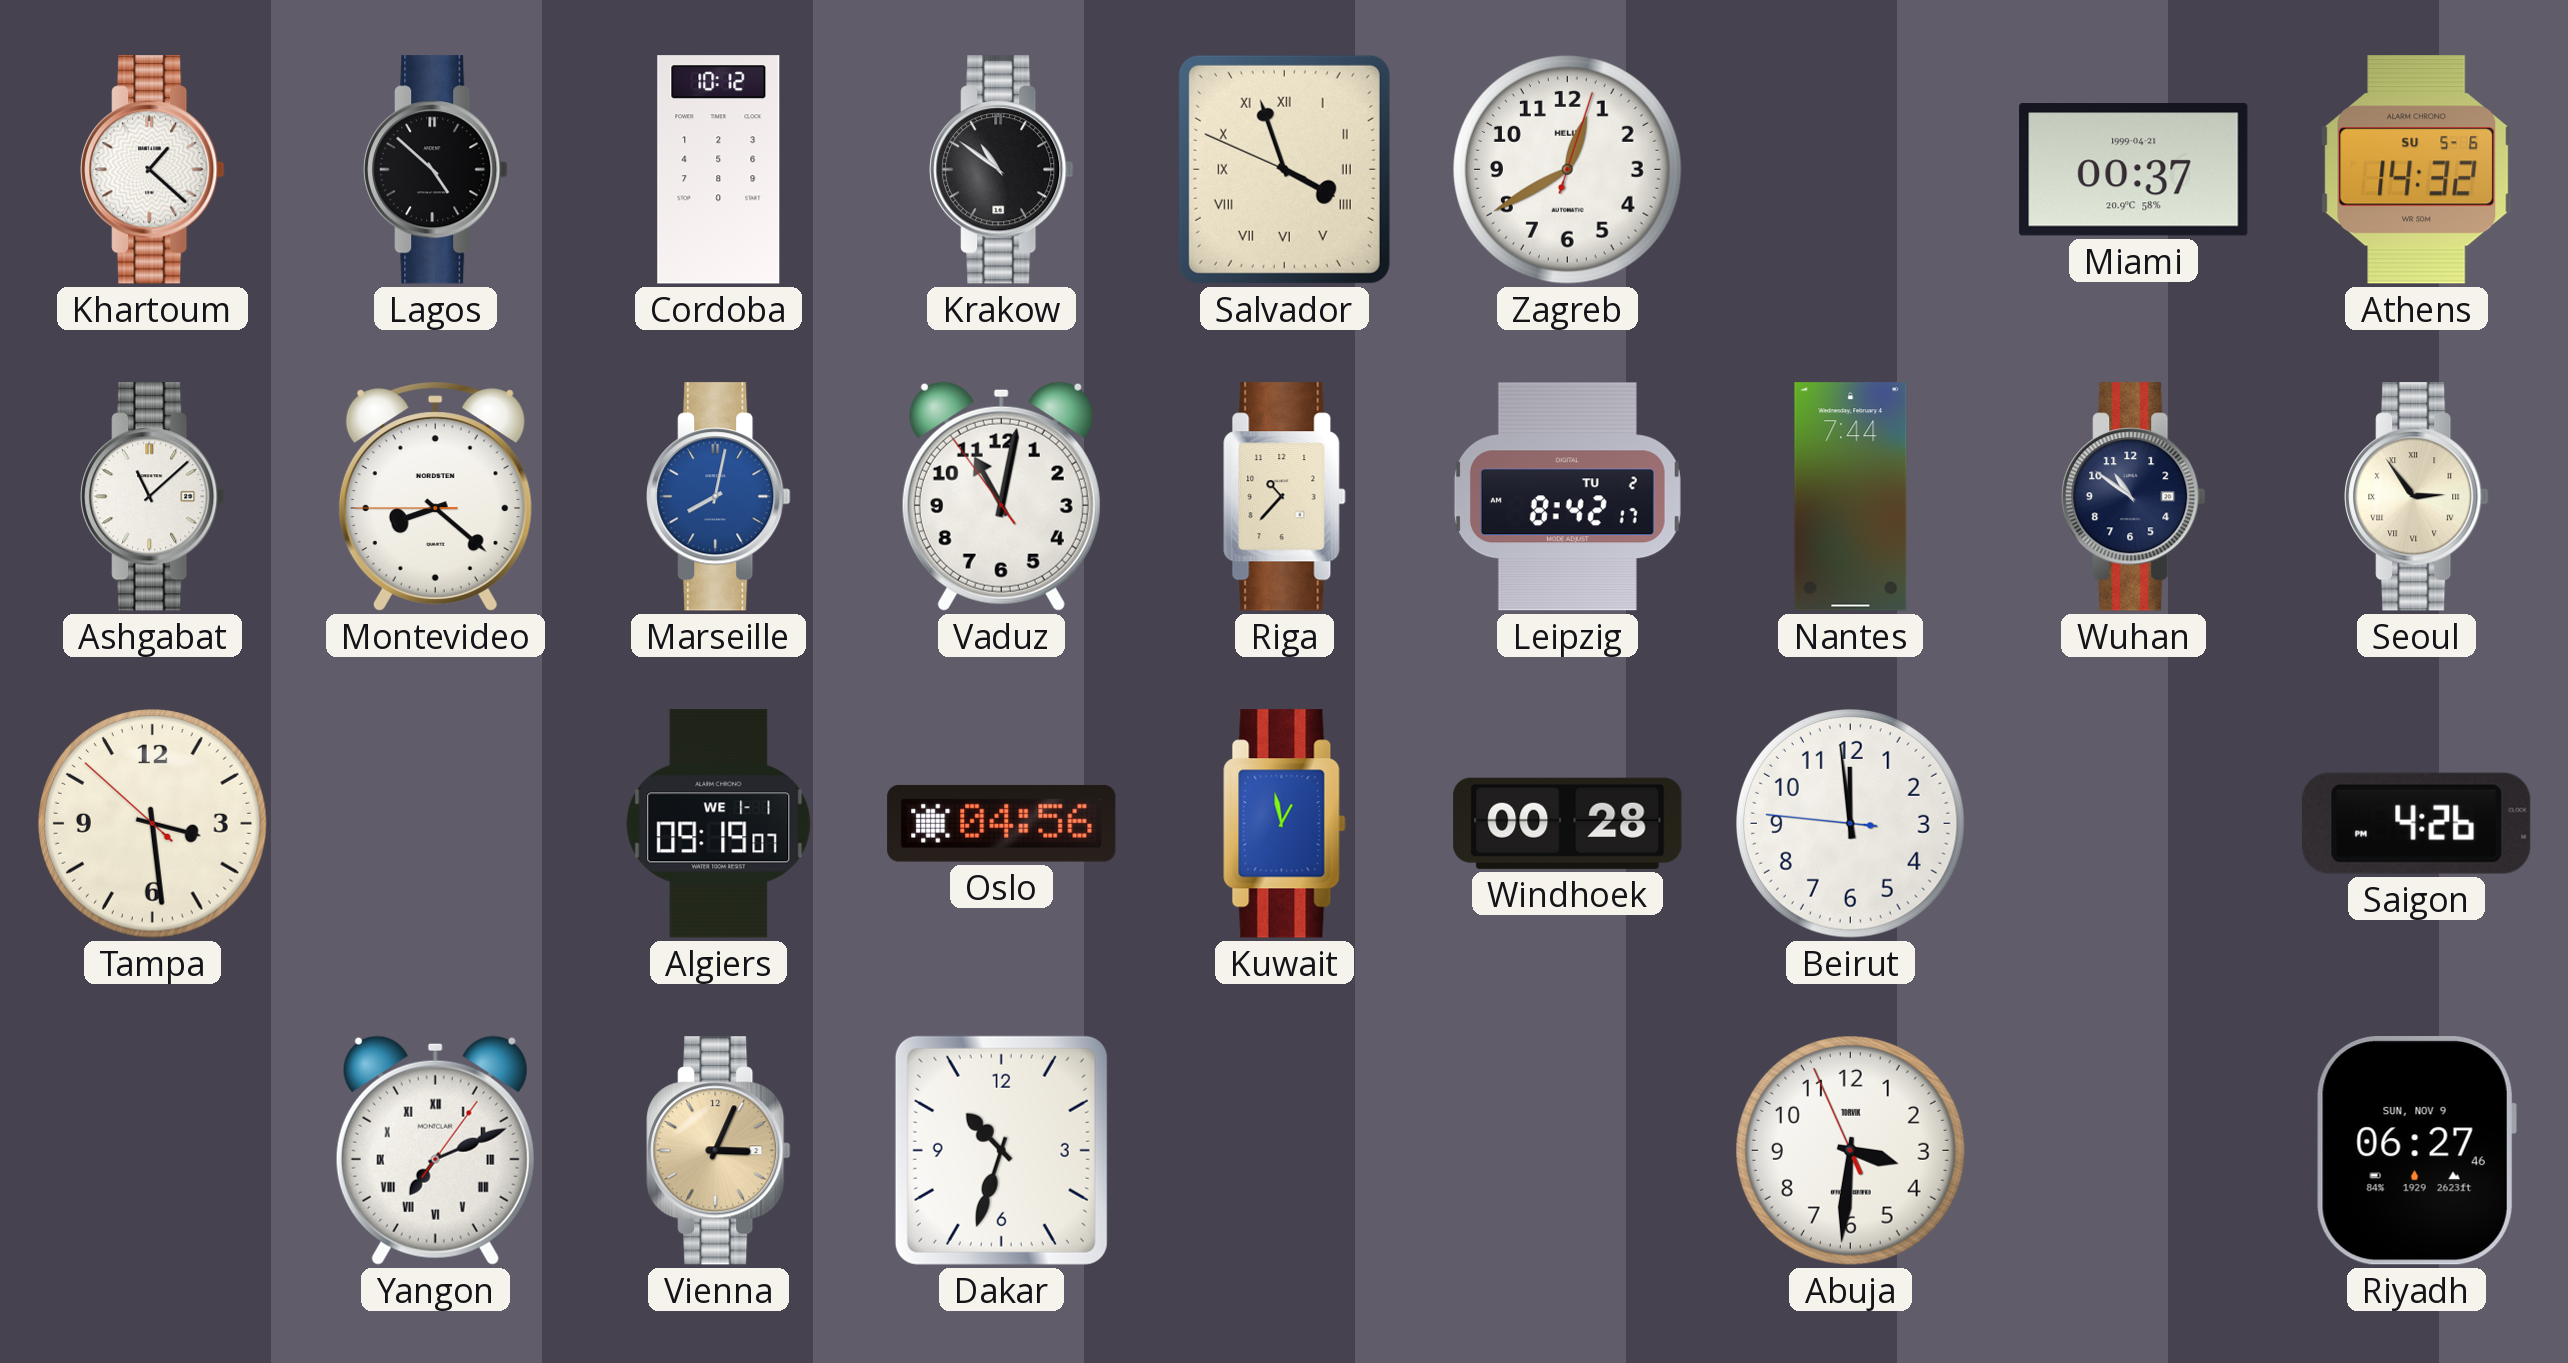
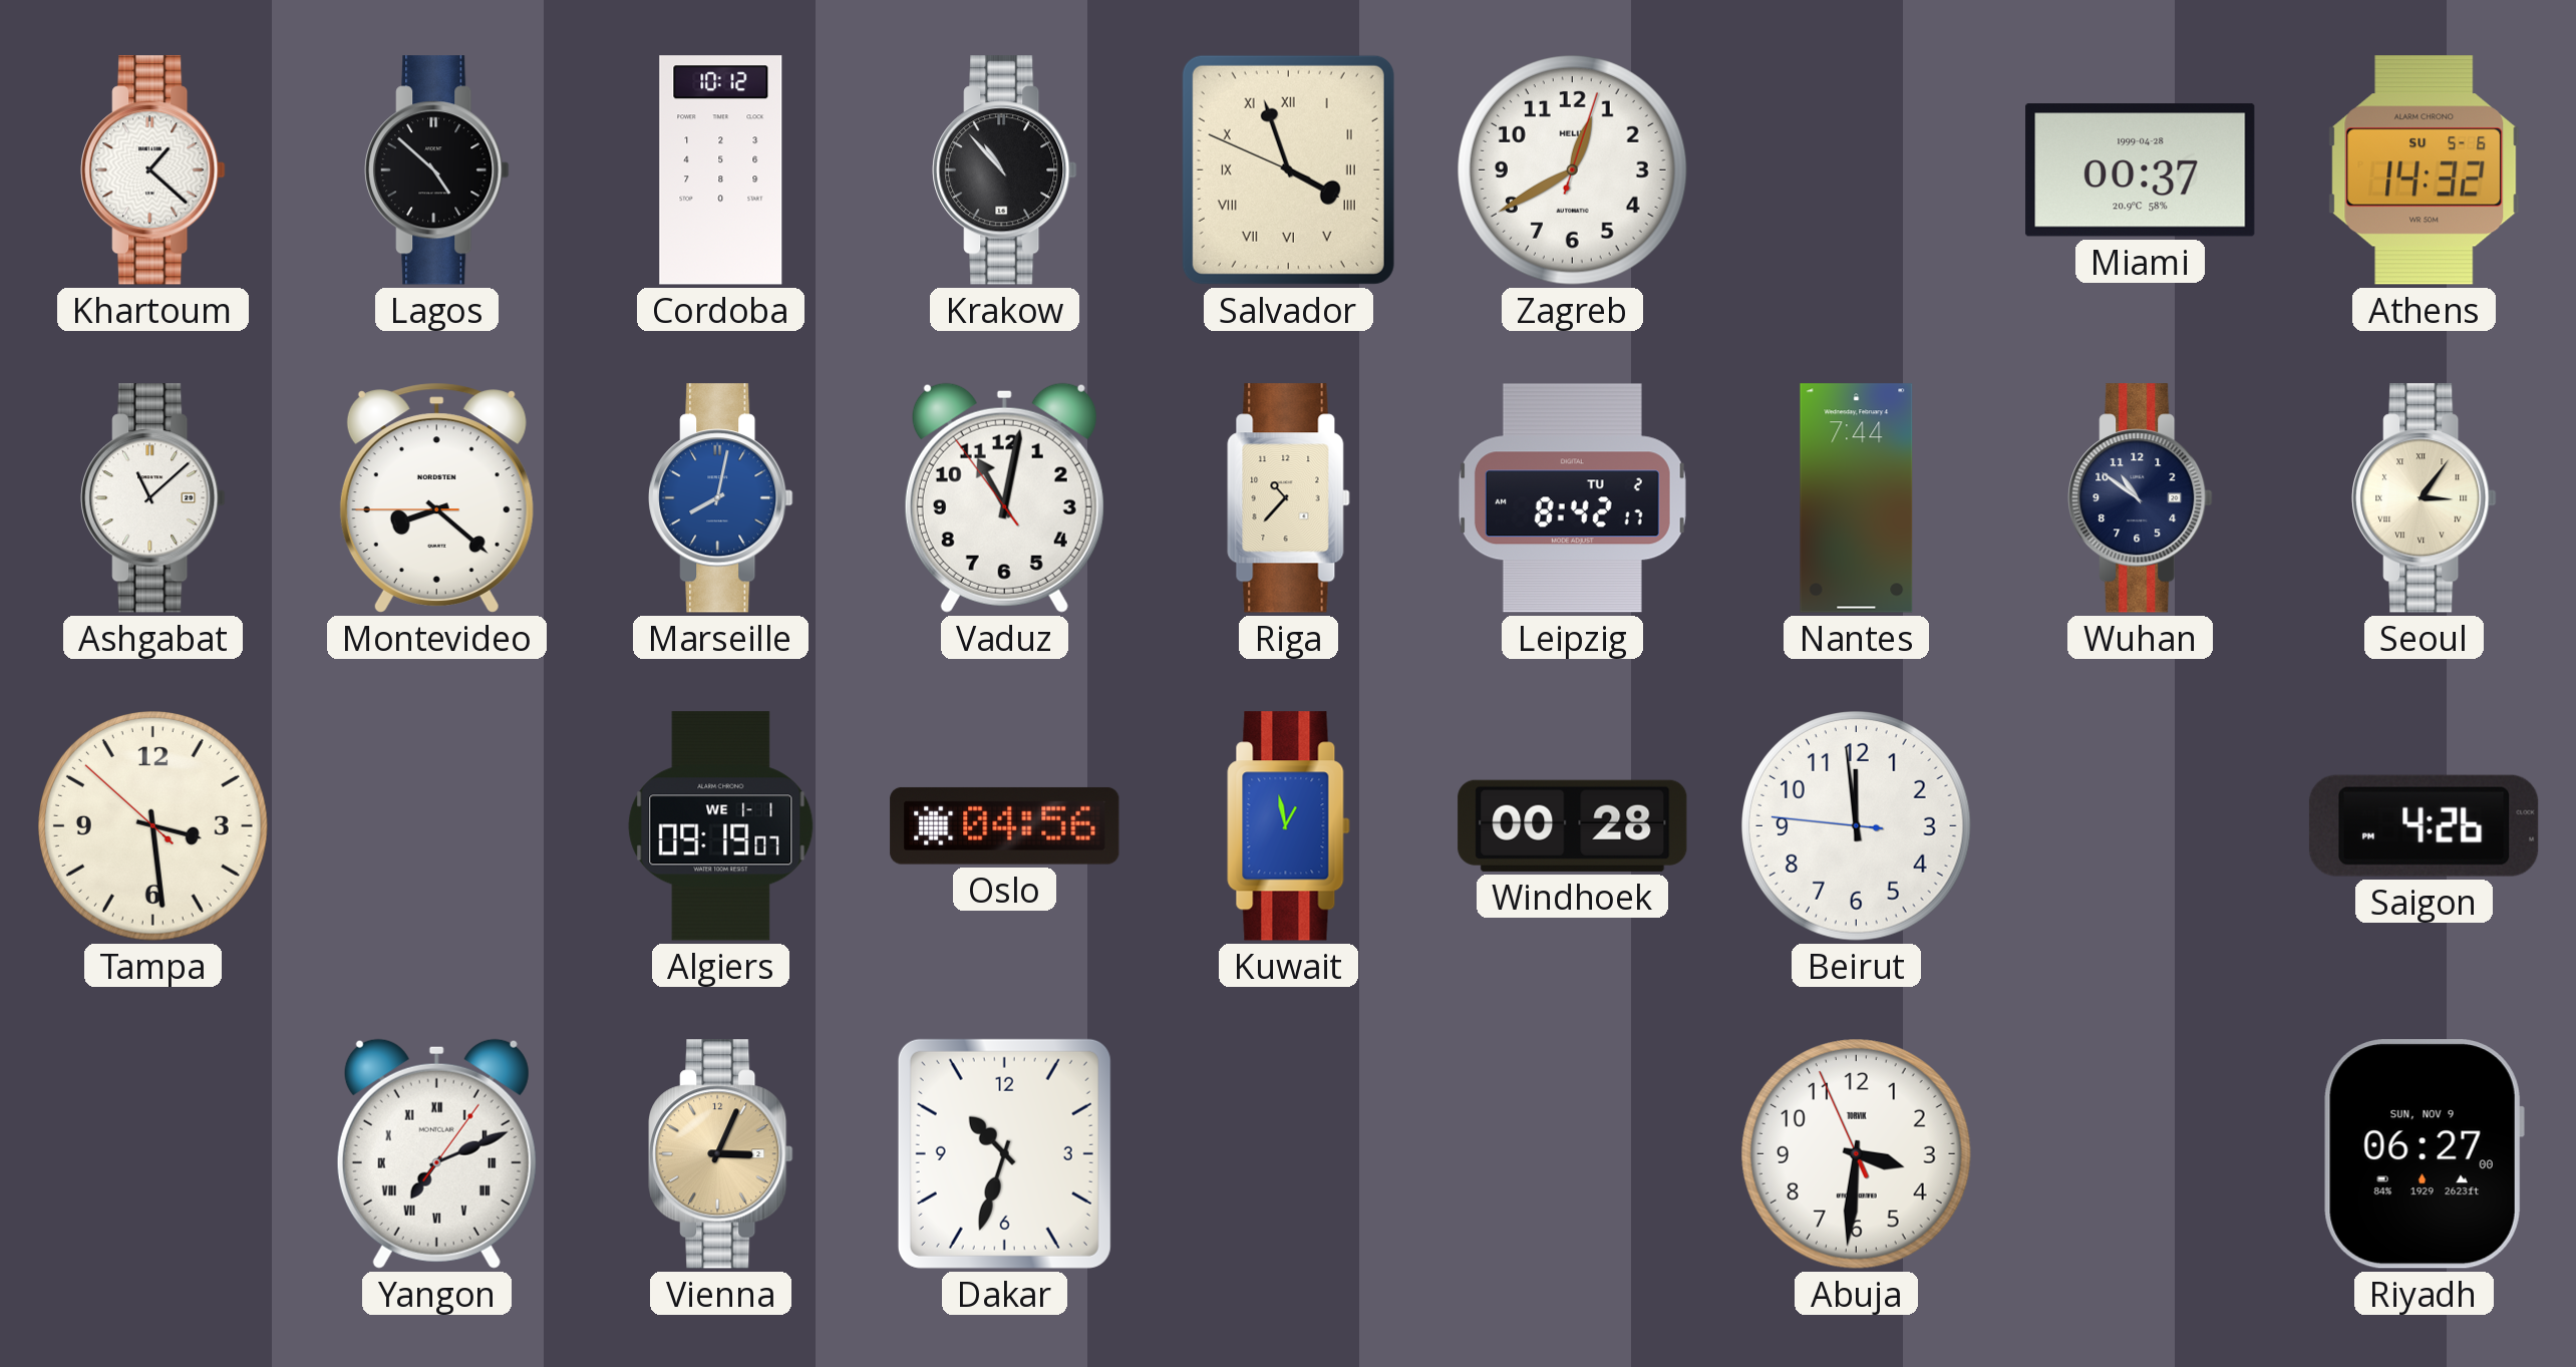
Krakow: 10:51 -> 10:53
Miami date: 1999-04-21 -> 1999-04-28
Seoul: 2:54 -> 3:06
Riyadh: 06:27:46 -> 06:27:00
